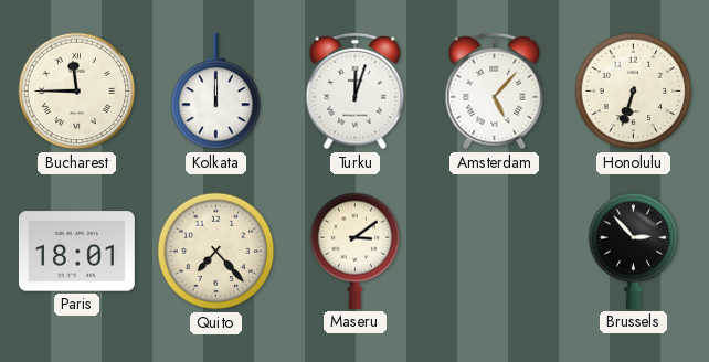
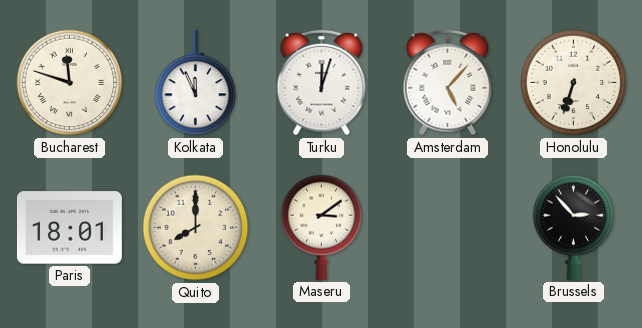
Bucharest: 11:45 -> 11:48
Kolkata: 12:00 -> 11:56
Quito: 7:23 -> 8:00
